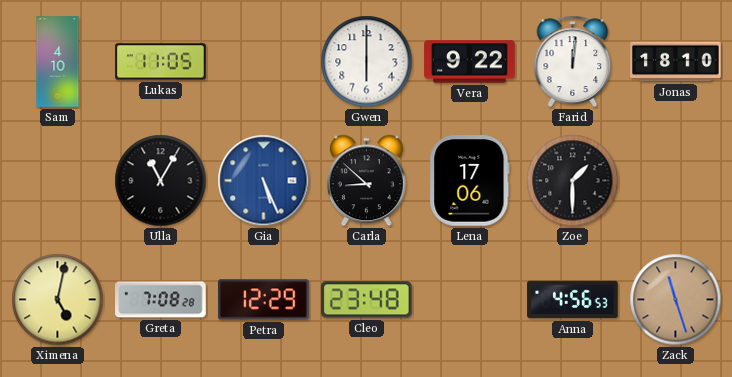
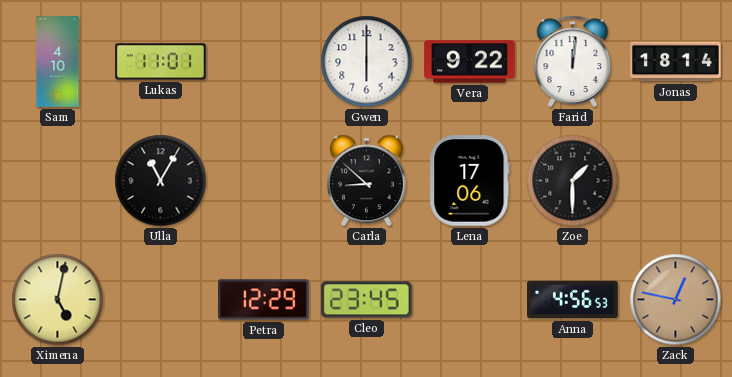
Lukas: 11:05 -> 11:01
Jonas: 18:10 -> 18:14
Gia: 5:26 -> none
Greta: 7:08 -> none
Cleo: 23:48 -> 23:45
Zack: 11:27 -> 12:47
